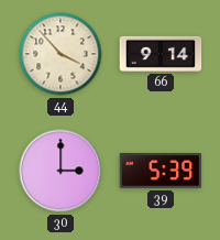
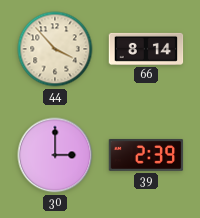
66: 9:14 -> 8:14
39: 5:39 -> 2:39
